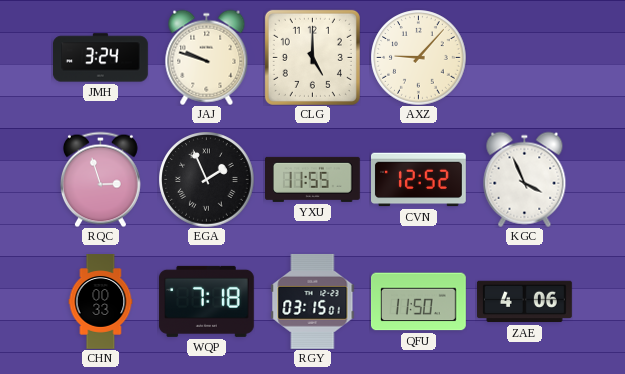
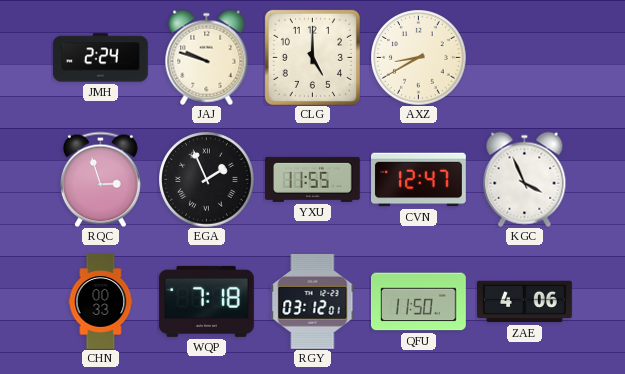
JMH: 3:24 -> 2:24
AXZ: 9:07 -> 8:40
CVN: 12:52 -> 12:47
RGY: 03:15 -> 03:12
